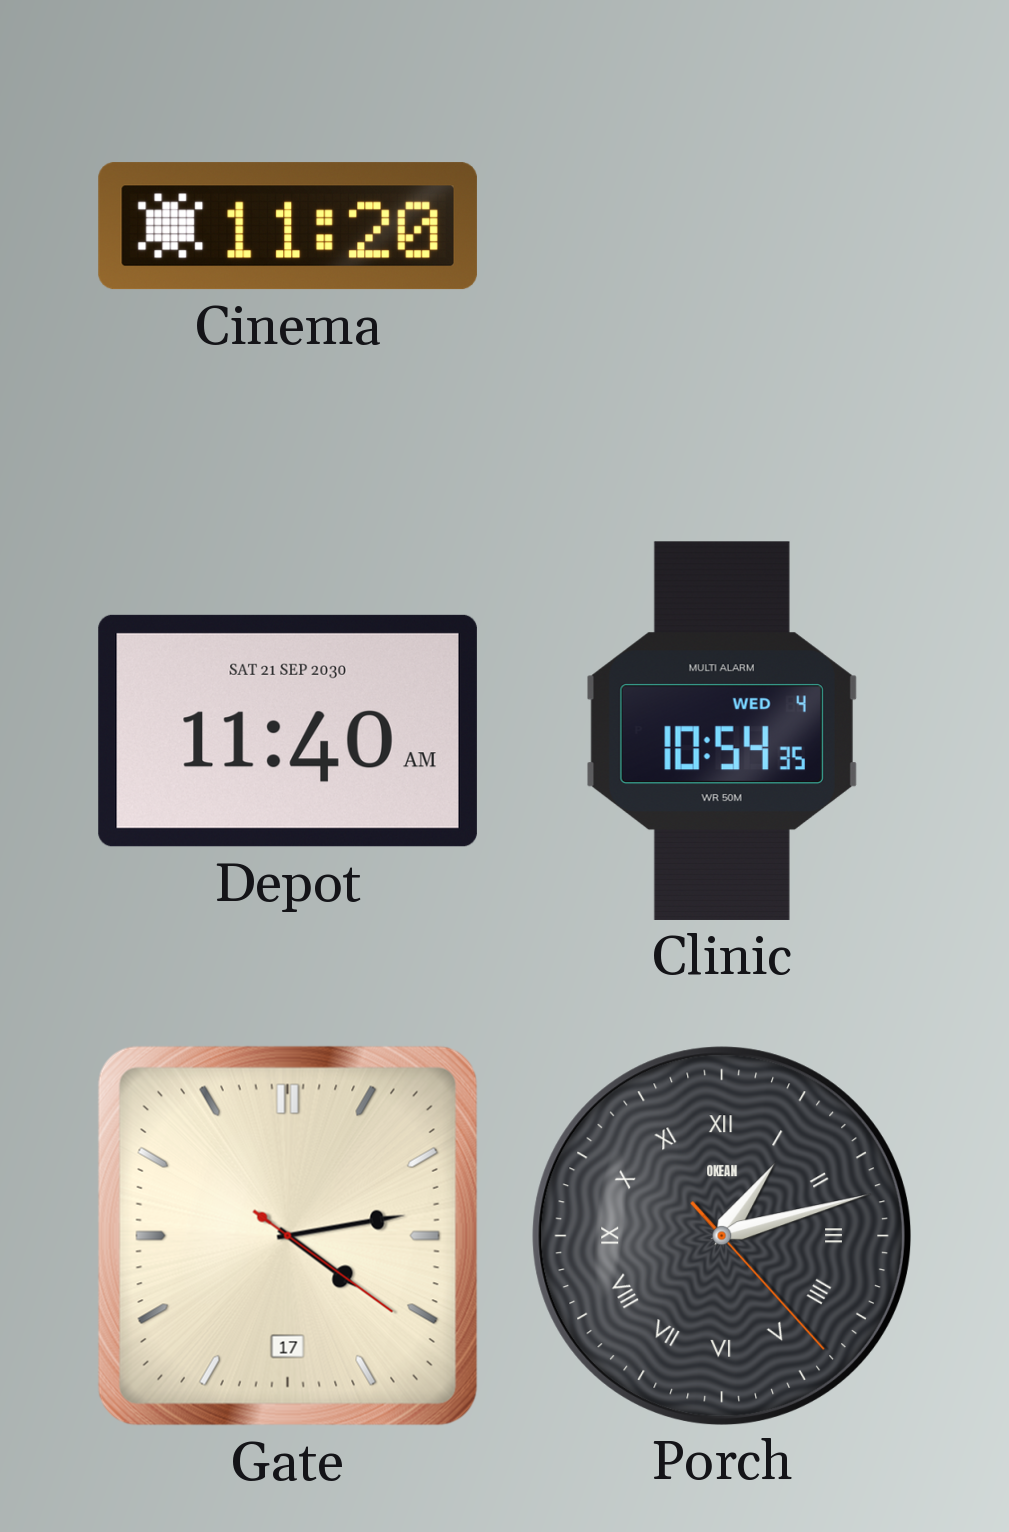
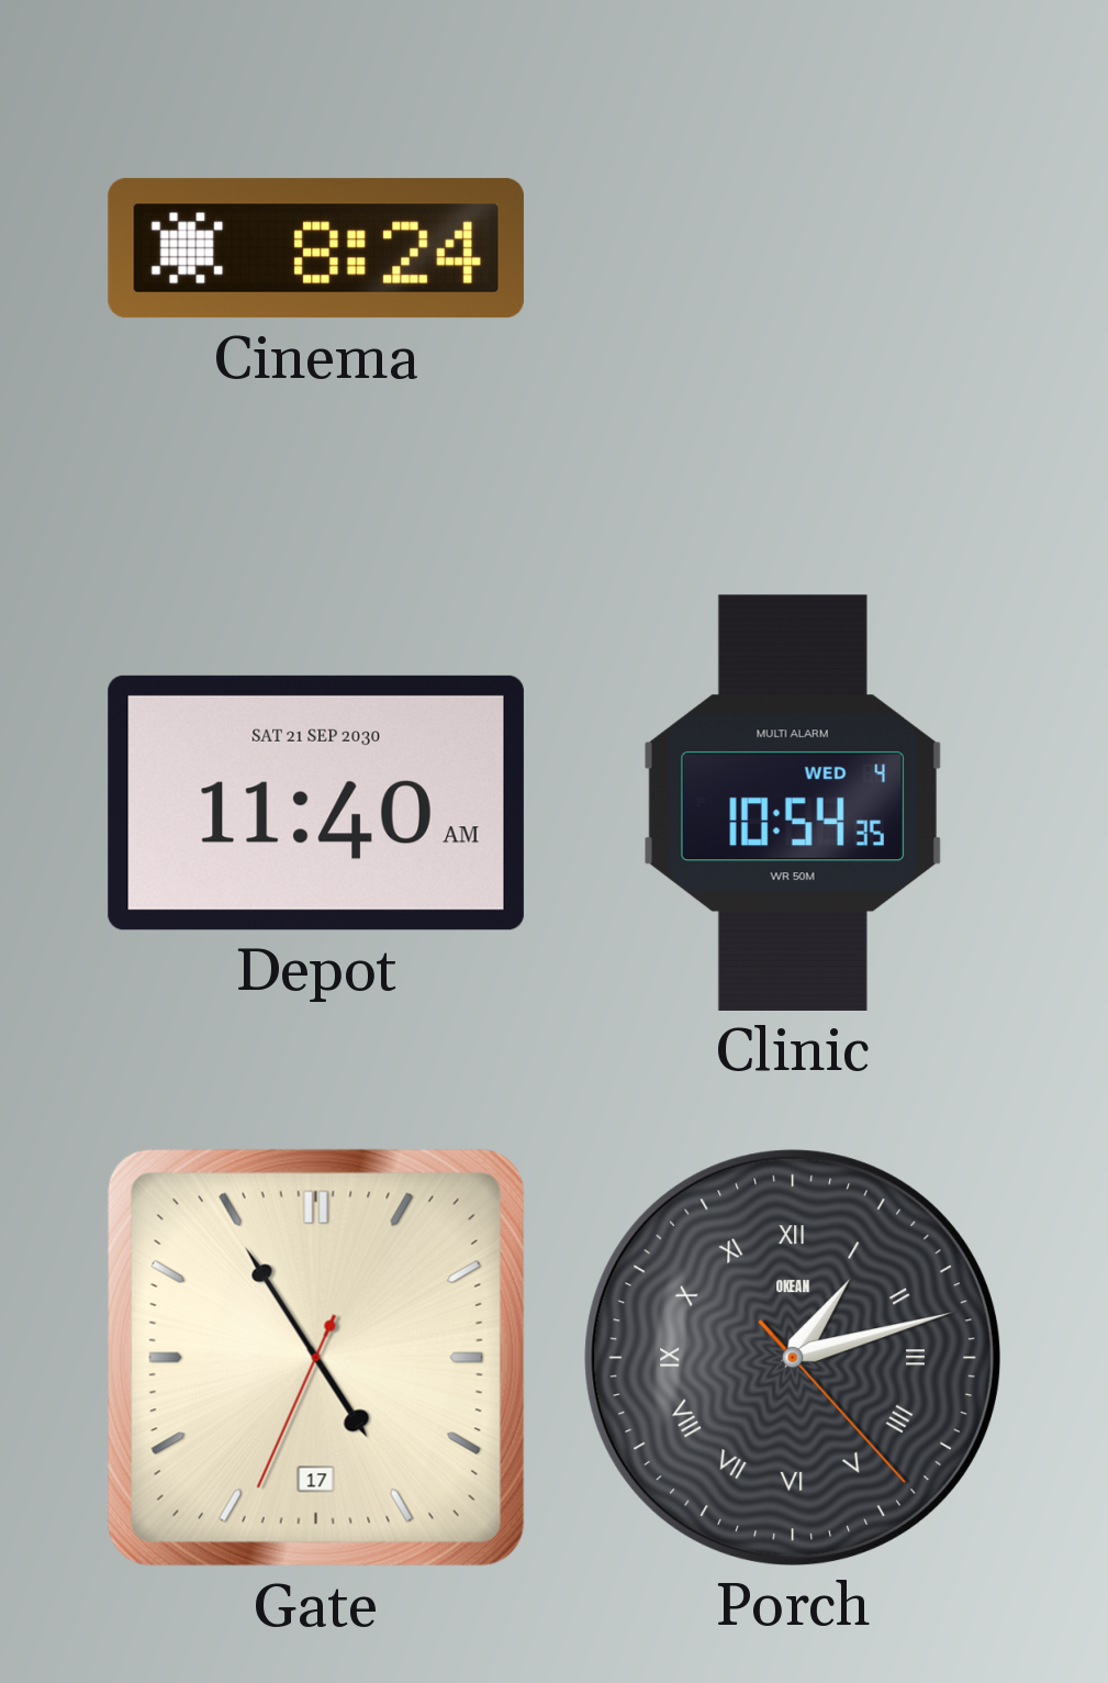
Cinema: 11:20 -> 8:24
Gate: 4:13 -> 4:54
